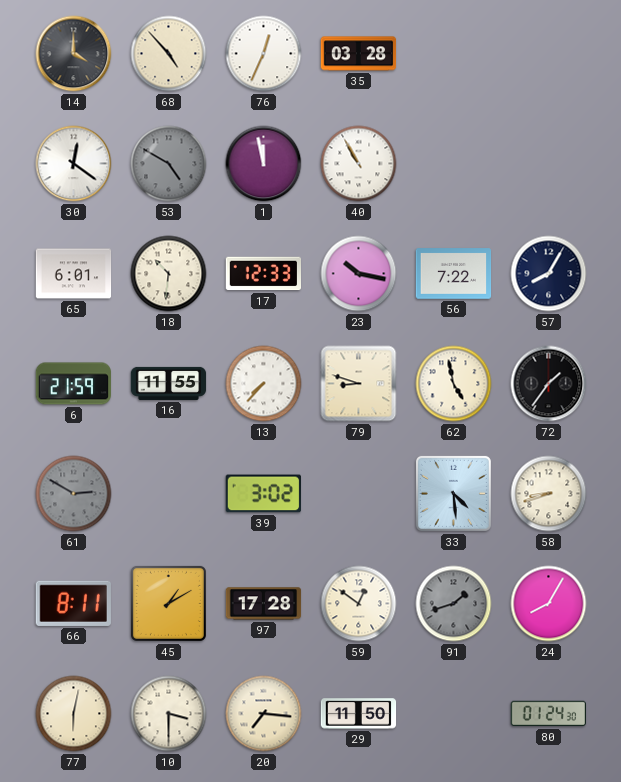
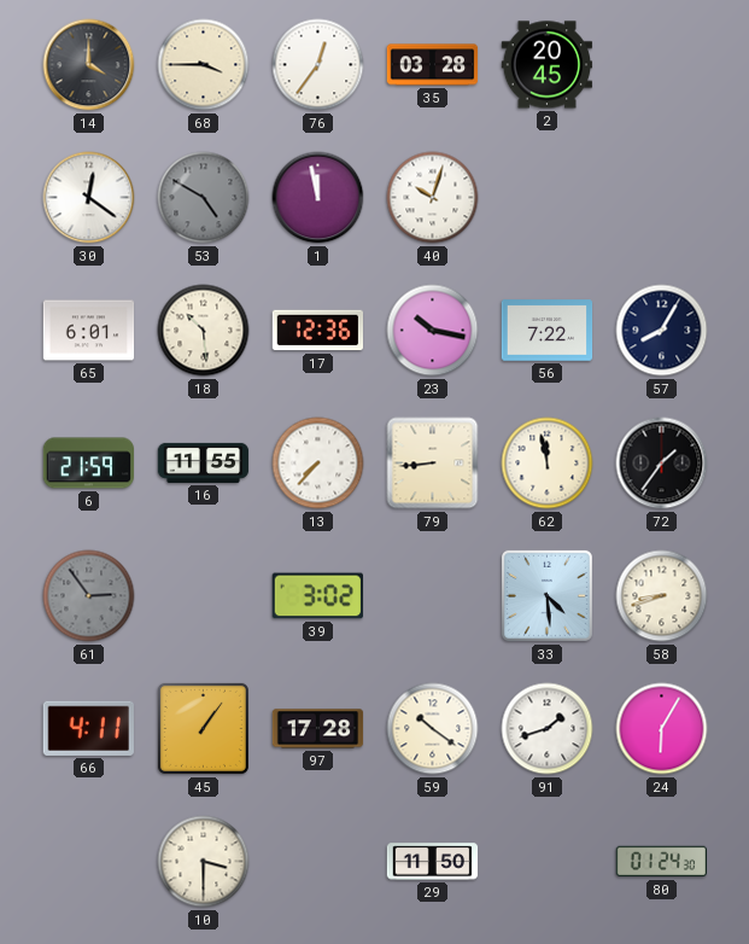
68: 4:53 -> 3:45
76: 12:34 -> 12:36
2: none -> 20:45
40: 10:55 -> 10:03
18: 10:31 -> 10:29
17: 12:33 -> 12:36
79: 8:48 -> 8:44
62: 4:58 -> 11:58
61: 2:50 -> 2:54
66: 8:11 -> 4:11
45: 1:10 -> 1:06
59: 12:51 -> 10:21
91 dial: grey -> white
24: 8:05 -> 6:05
77: 6:02 -> none
20: 7:16 -> none
